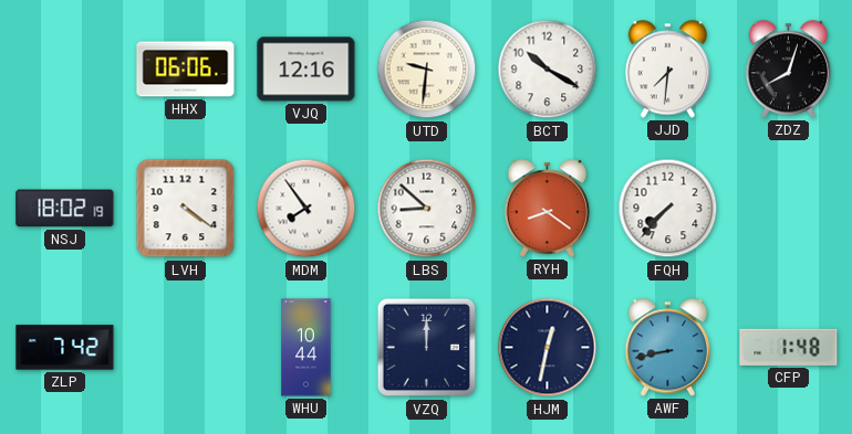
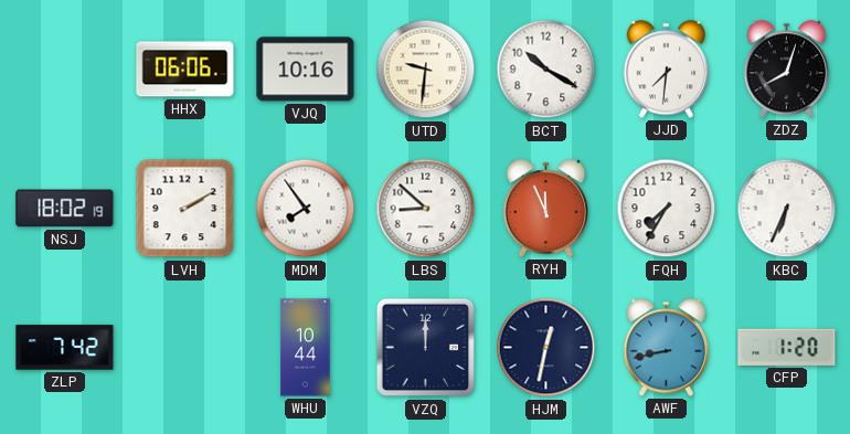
VJQ: 12:16 -> 10:16
LVH: 4:21 -> 2:10
RYH: 8:21 -> 11:56
FQH: 7:37 -> 7:35
KBC: none -> 6:34
CFP: 1:48 -> 1:20
